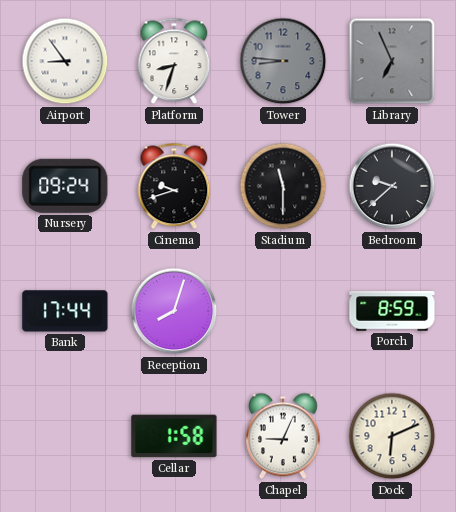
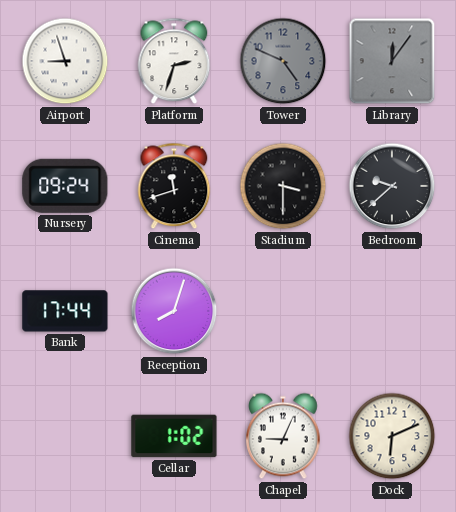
Airport: 8:54 -> 8:57
Platform: 8:33 -> 2:33
Tower: 8:46 -> 4:49
Library: 6:56 -> 12:06
Cinema: 9:42 -> 11:42
Stadium: 11:30 -> 3:30
Porch: 8:59 -> none
Cellar: 1:58 -> 1:02
